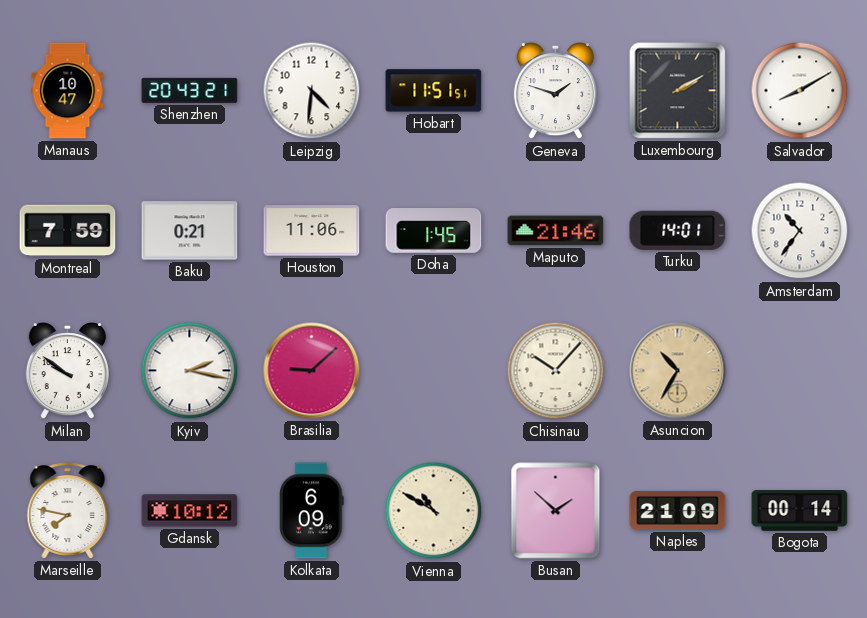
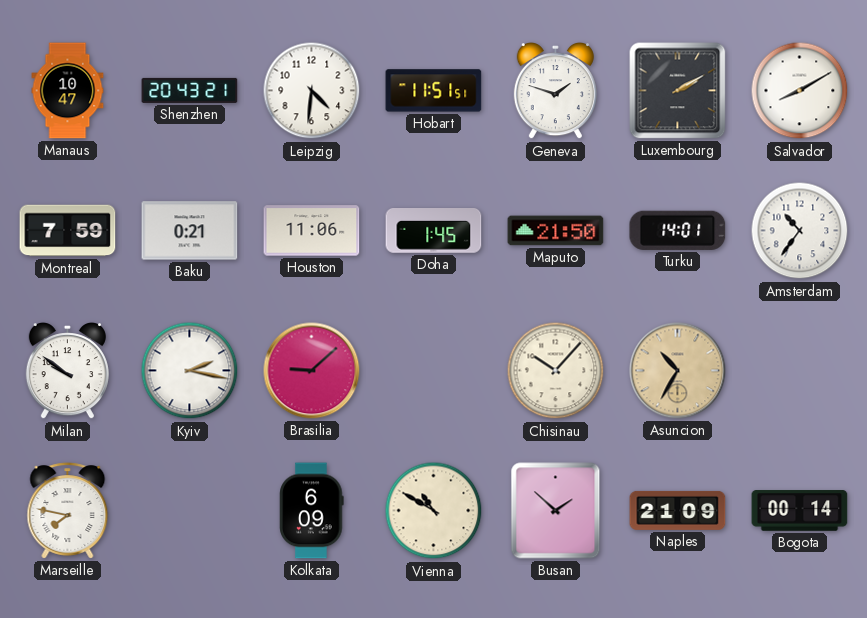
Maputo: 21:46 -> 21:50
Gdansk: 10:12 -> none
